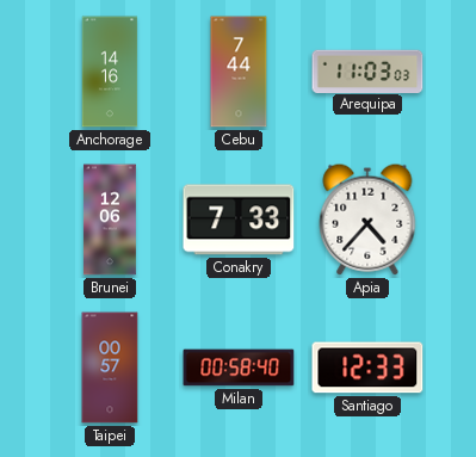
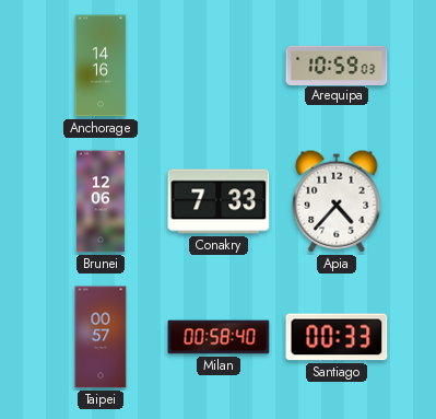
Cebu: 7:44 -> none
Arequipa: 11:03 -> 10:59
Santiago: 12:33 -> 00:33
